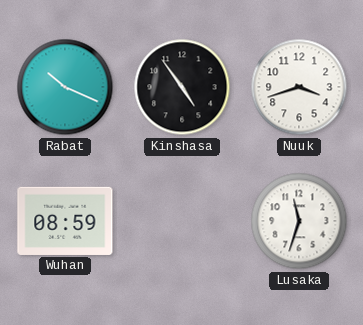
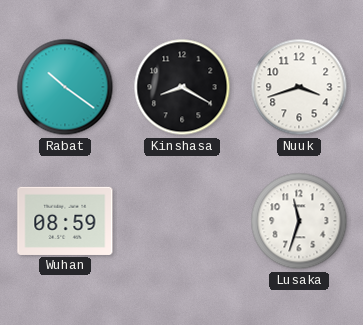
Rabat: 10:19 -> 10:21
Kinshasa: 4:54 -> 8:20
